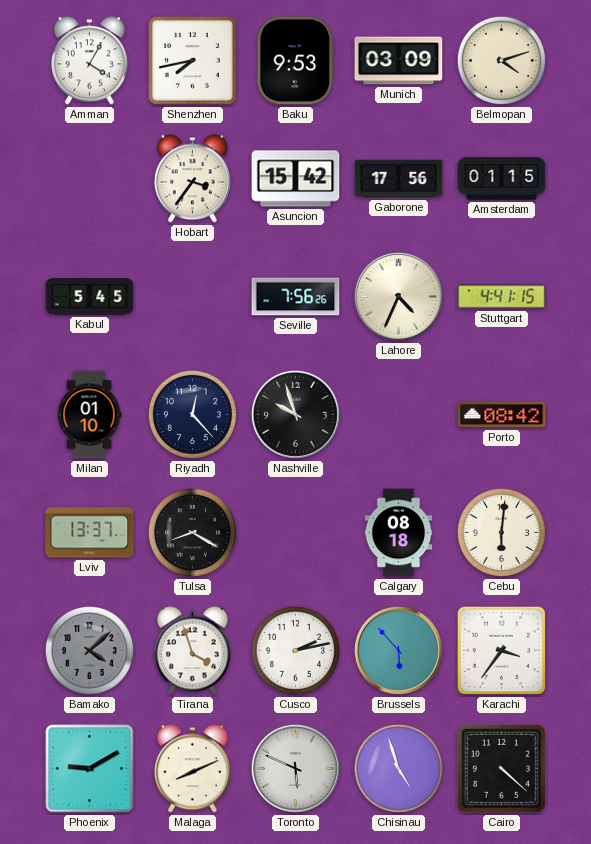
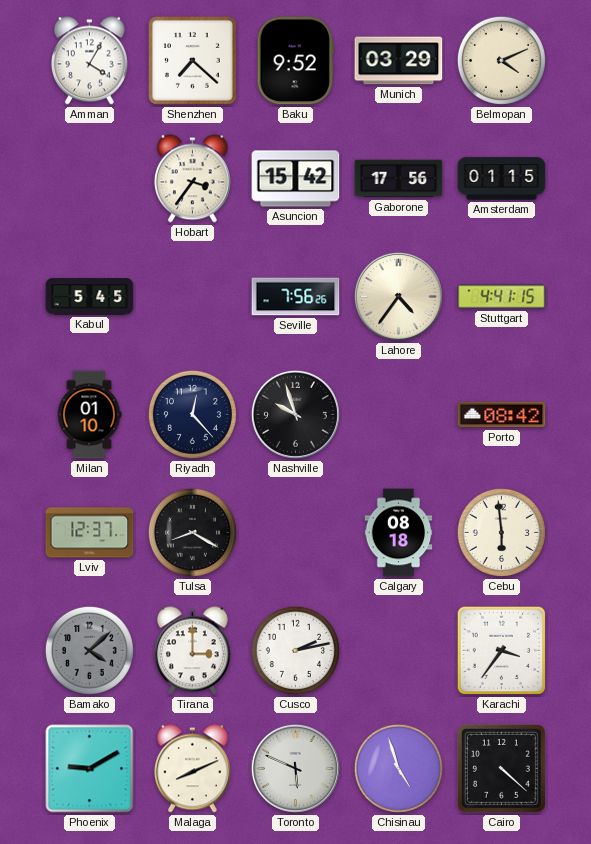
Shenzhen: 7:43 -> 7:22
Baku: 9:53 -> 9:52
Munich: 03:09 -> 03:29
Belmopan: 4:12 -> 4:11
Lahore: 4:34 -> 4:36
Lviv: 13:37 -> 12:37
Cebu: 6:01 -> 5:59
Tirana: 3:57 -> 3:00
Brussels: 5:53 -> none
